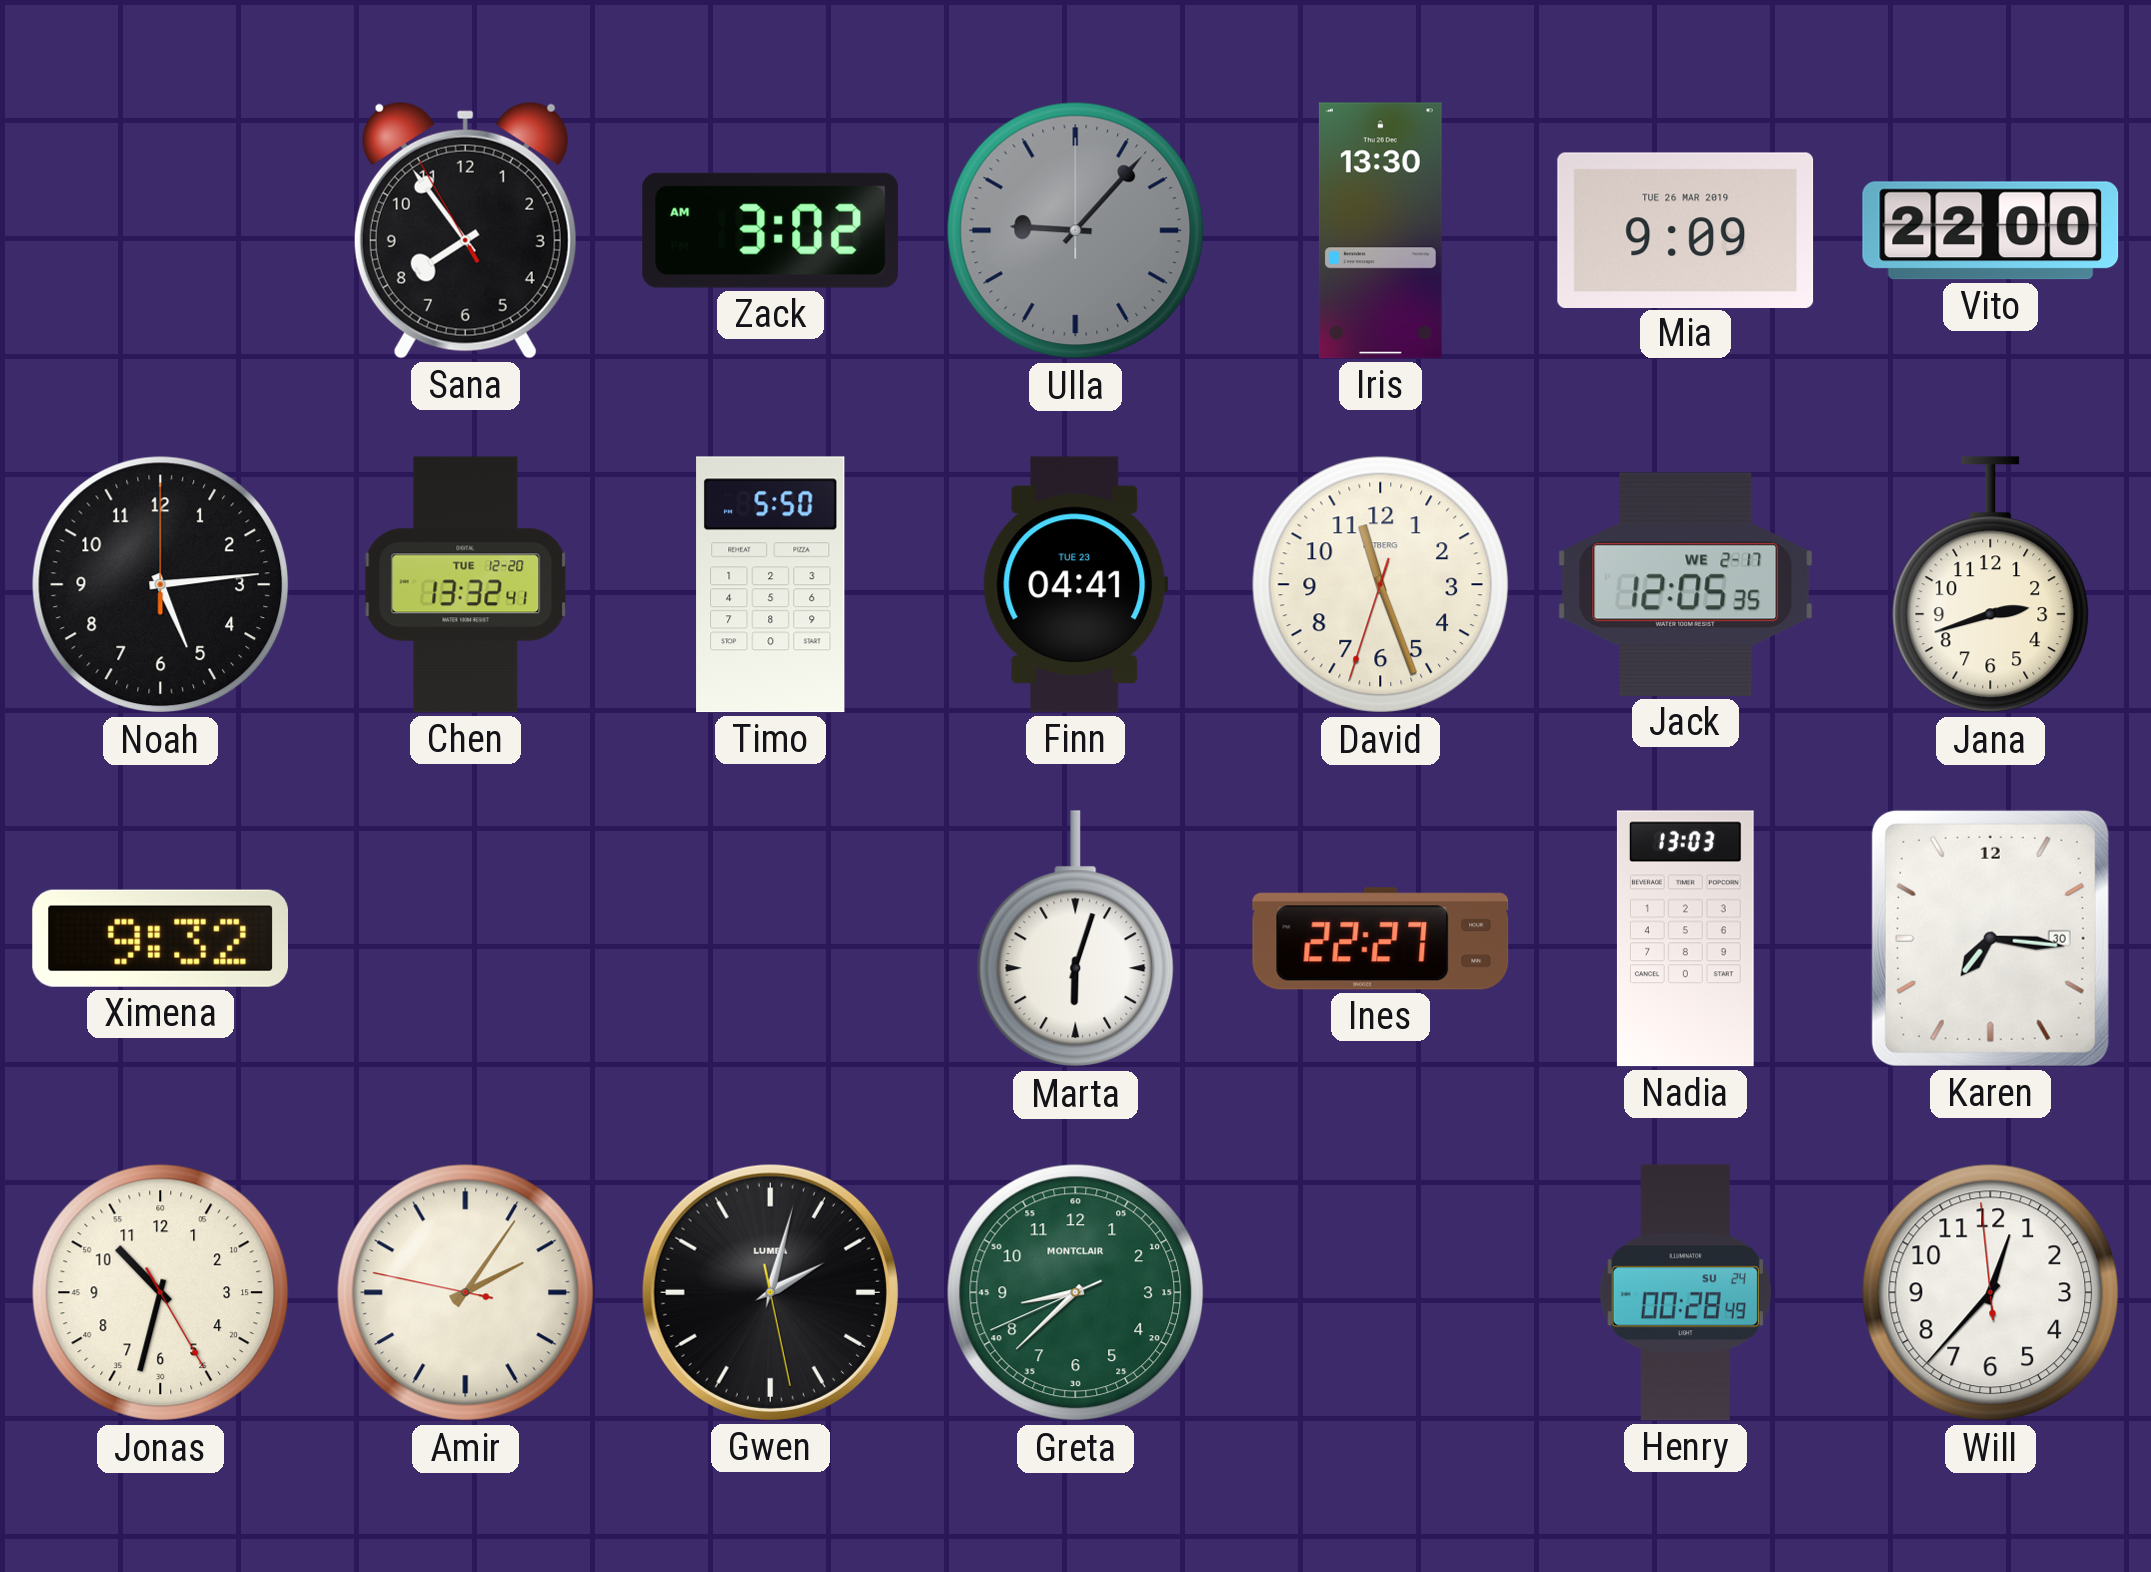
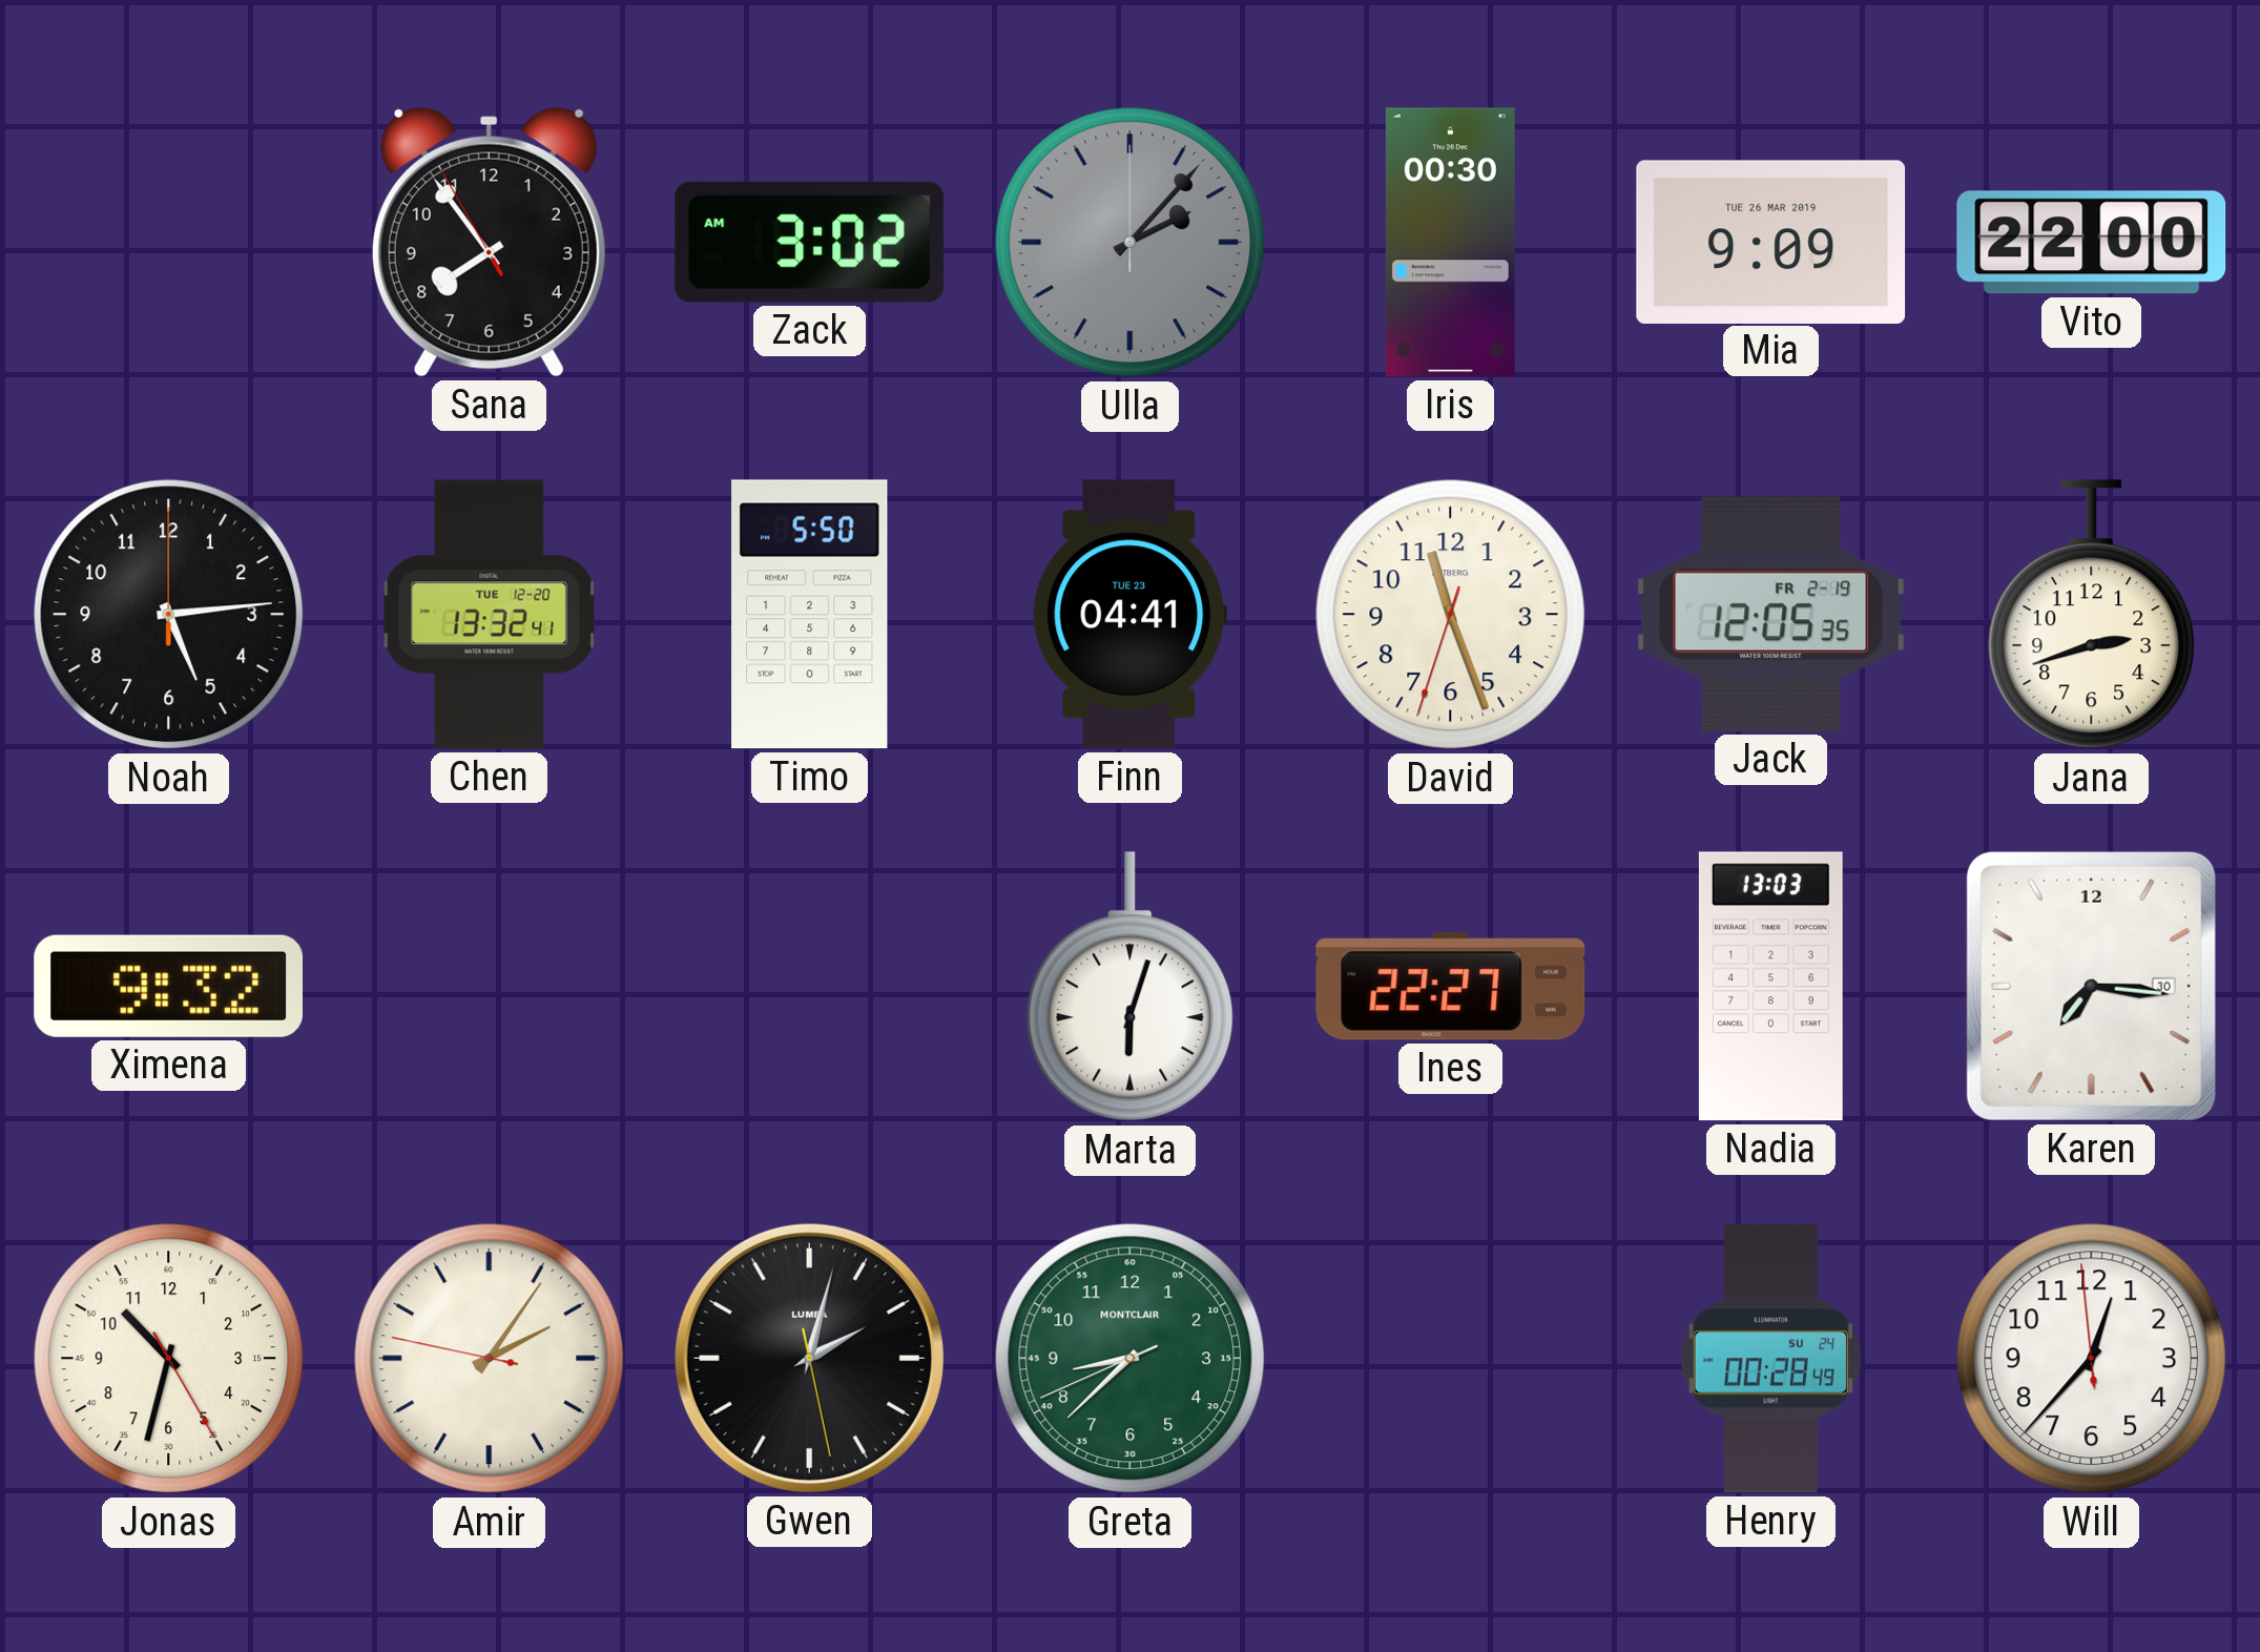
Ulla: 9:07 -> 2:07
Iris: 13:30 -> 00:30
Jack date: WE 2-17 -> FR 2-19
